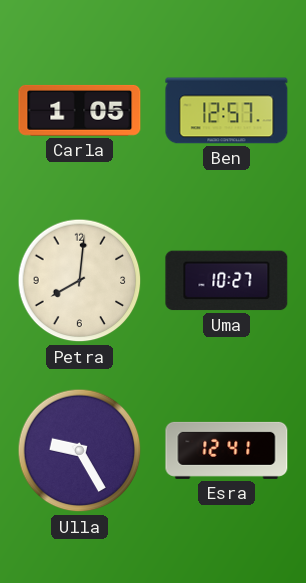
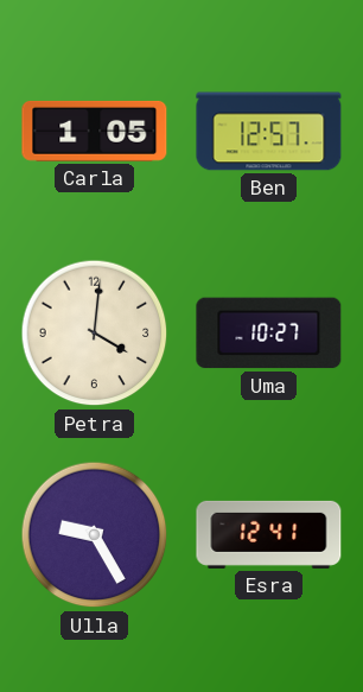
Petra: 8:01 -> 4:01
